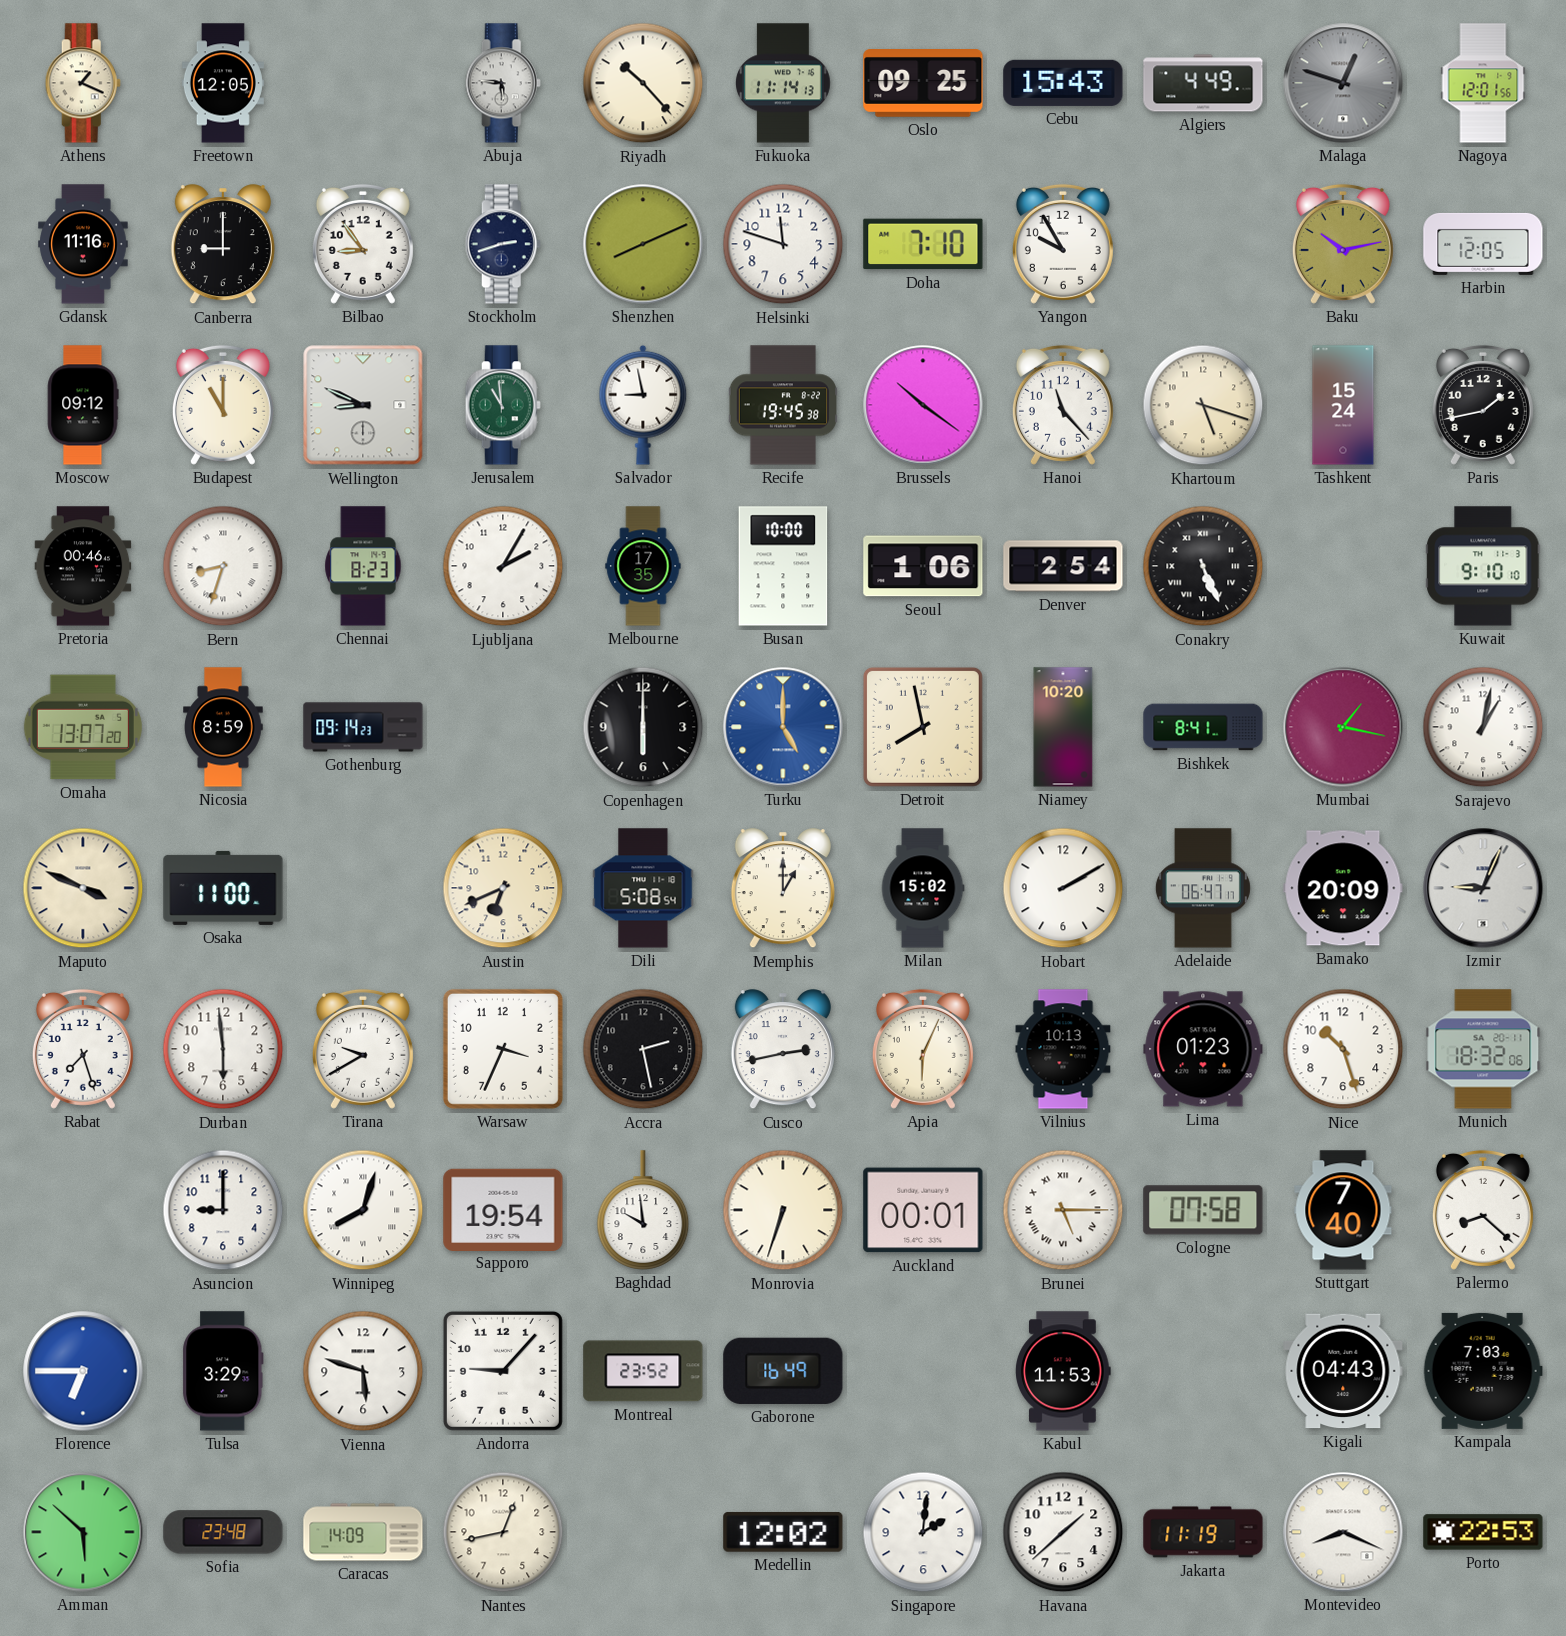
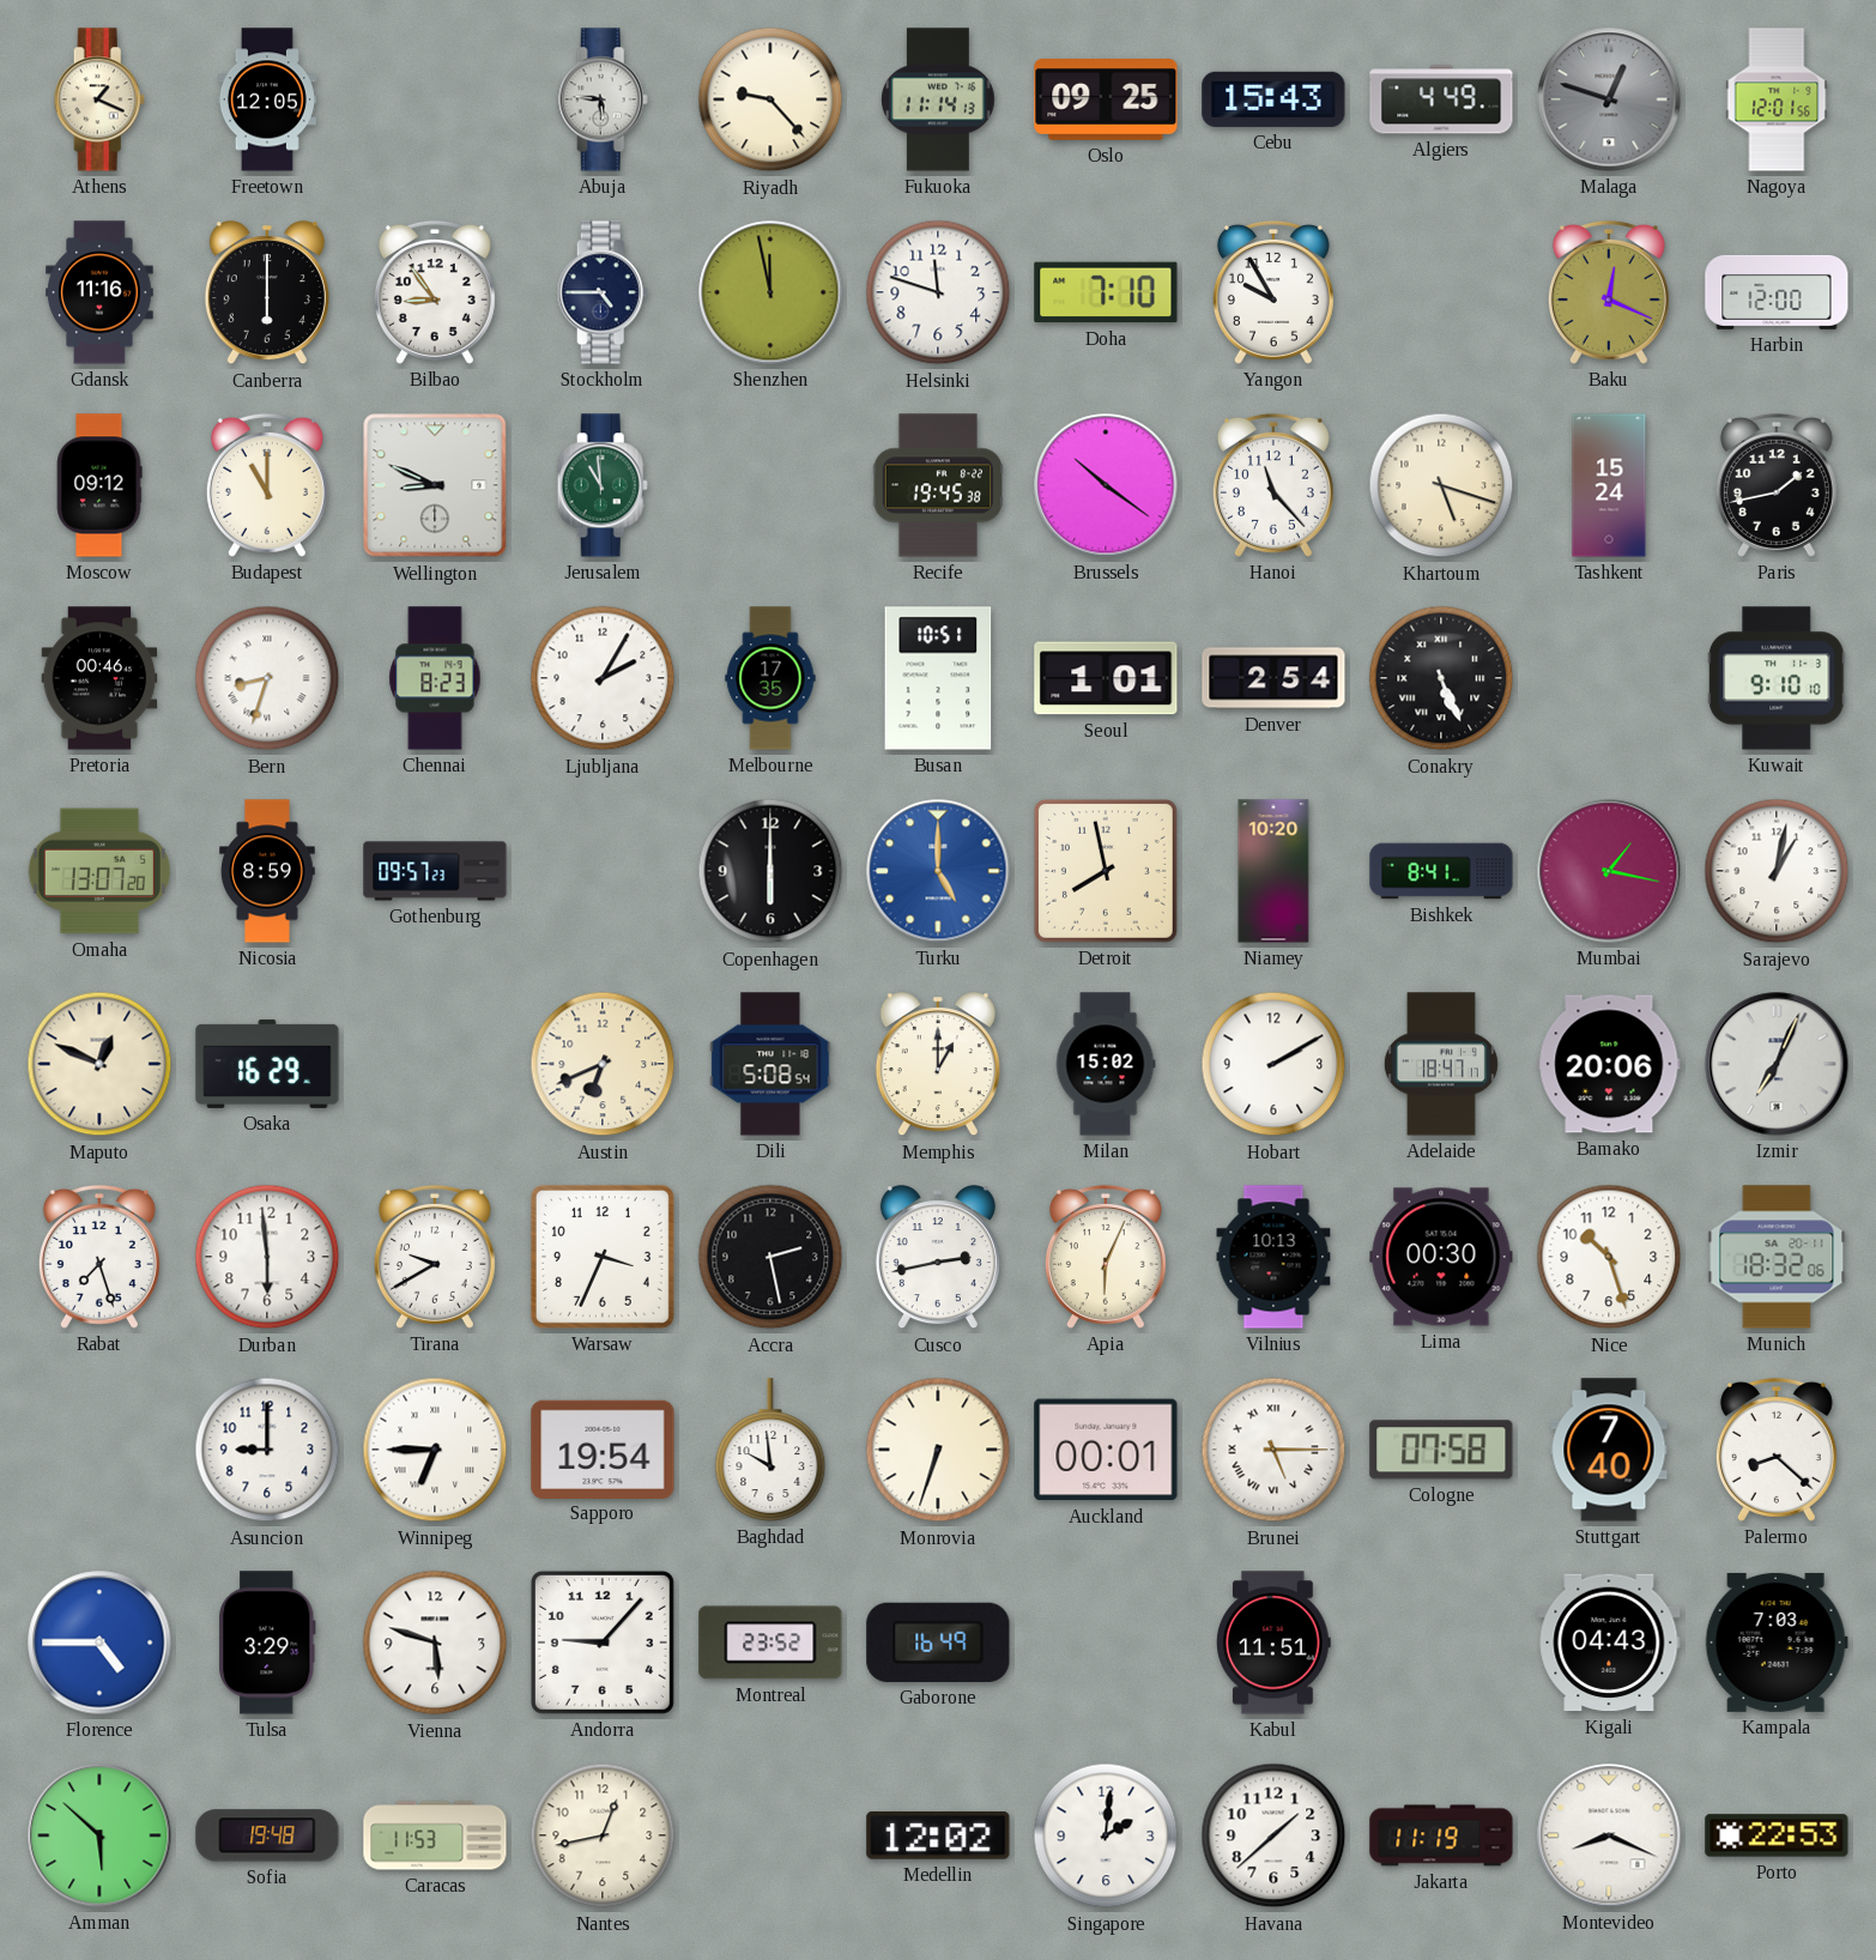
Riyadh: 10:23 -> 9:23
Canberra: 9:00 -> 6:00
Stockholm: 2:42 -> 4:45
Shenzhen: 8:11 -> 11:58
Baku: 10:13 -> 12:19
Harbin: 12:05 -> 12:00
Salvador: 8:58 -> none
Busan: 10:00 -> 10:51
Seoul: 1:06 -> 1:01
Gothenburg: 09:14 -> 09:57
Maputo: 3:49 -> 12:49
Osaka: 11:00 -> 16:29
Adelaide: 06:47 -> 18:47
Bamako: 20:09 -> 20:06
Izmir: 9:04 -> 7:04
Lima: 01:23 -> 00:30
Winnipeg: 8:03 -> 6:45
Florence: 6:45 -> 4:45
Kabul: 11:53 -> 11:51
Sofia: 23:48 -> 19:48
Caracas: 14:09 -> 11:53
